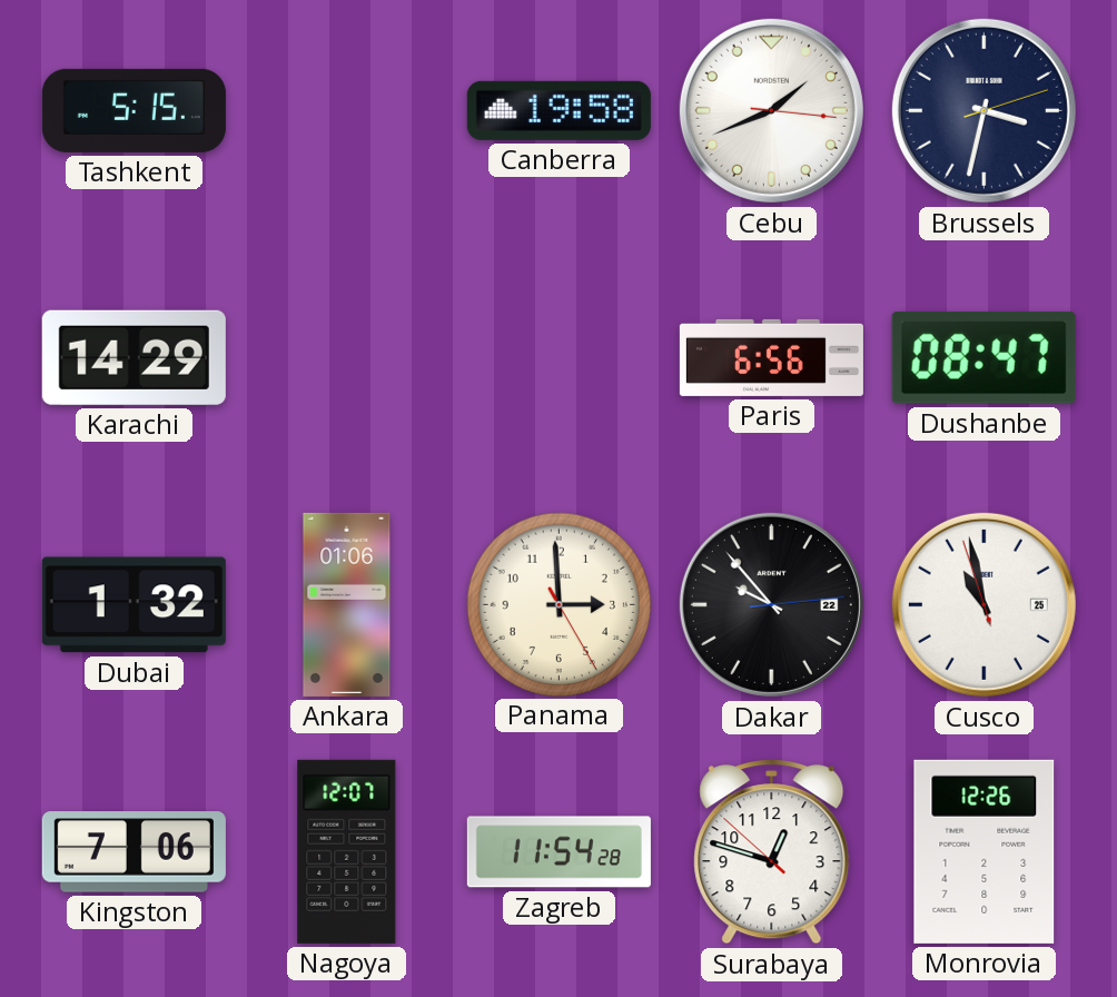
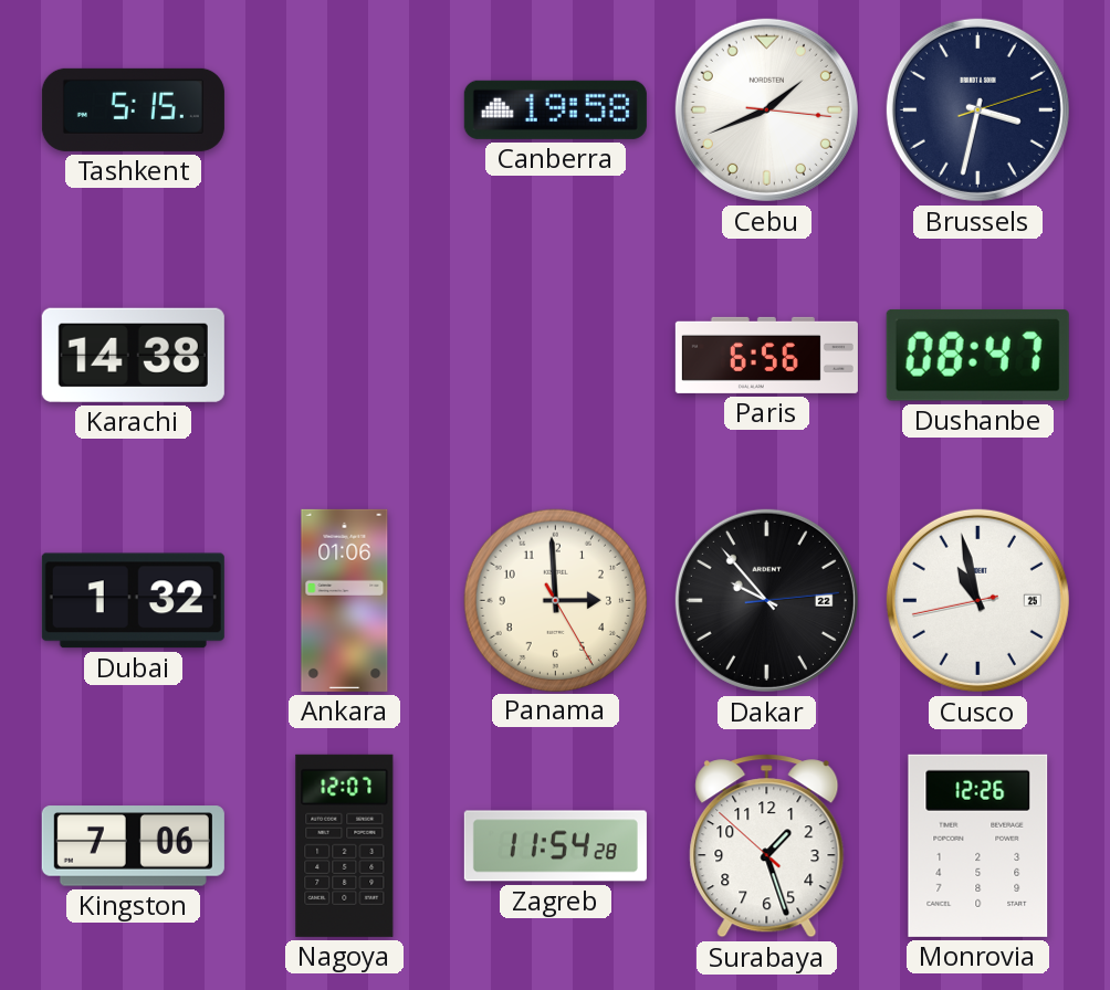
Karachi: 14:29 -> 14:38
Cusco: 10:57:57 -> 10:57:43
Surabaya: 12:47 -> 1:26
